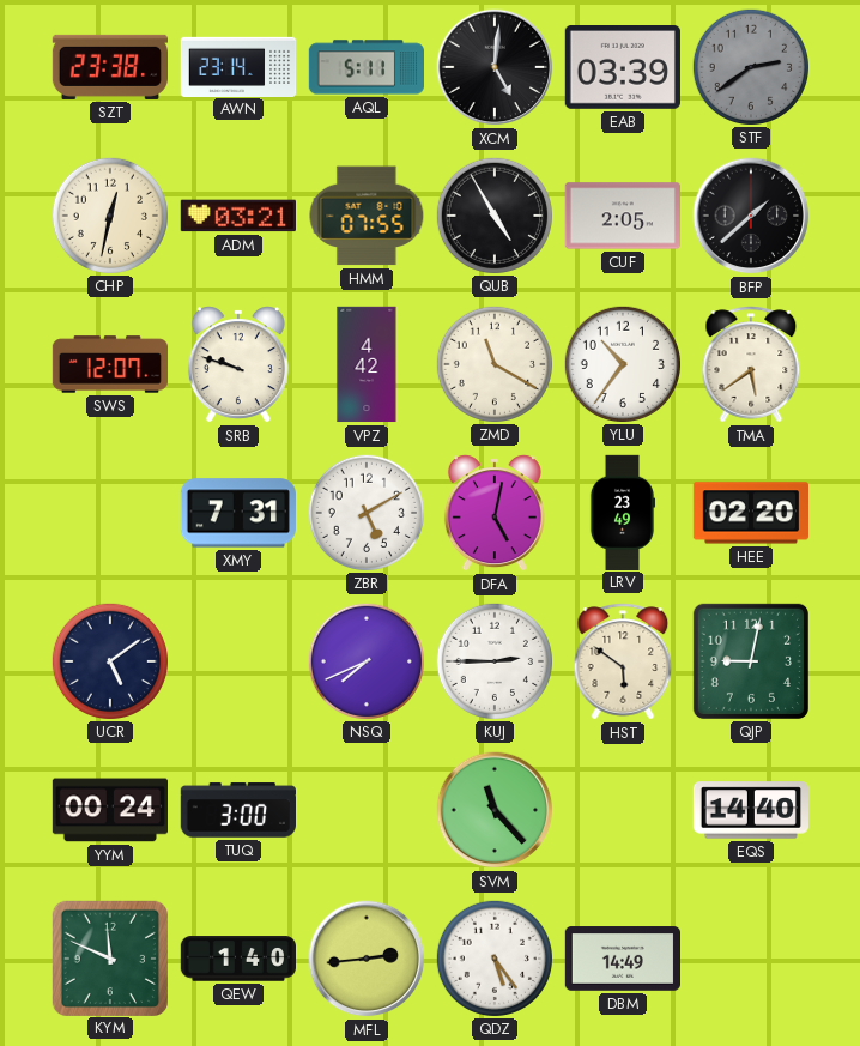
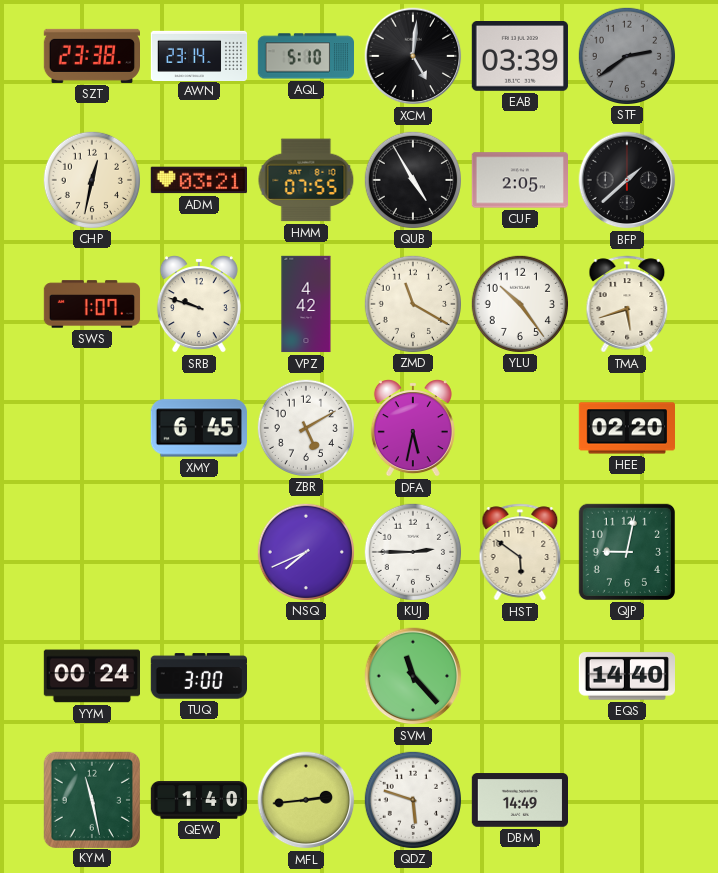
AQL: 5:11 -> 5:10
SWS: 12:07 -> 1:07
YLU: 10:36 -> 10:24
TMA: 5:39 -> 5:42
XMY: 7:31 -> 6:45
DFA: 5:02 -> 5:32
LRV: 23:49 -> none
UCR: 5:09 -> none
KYM: 11:49 -> 11:28
QDZ: 5:24 -> 5:48
